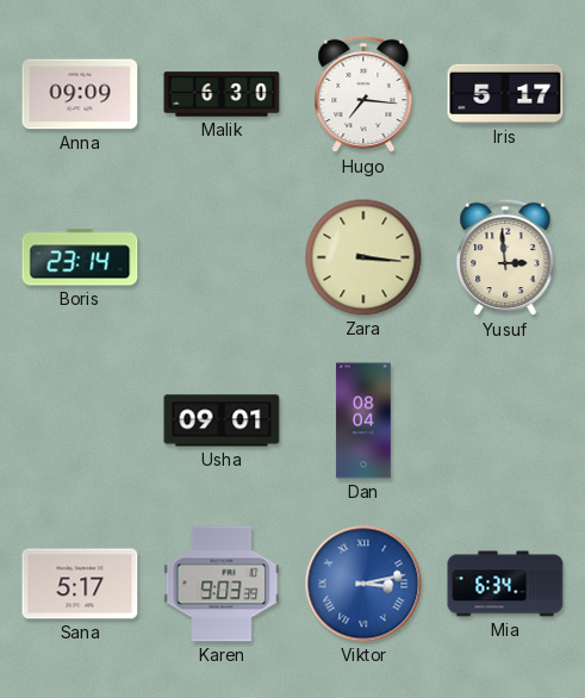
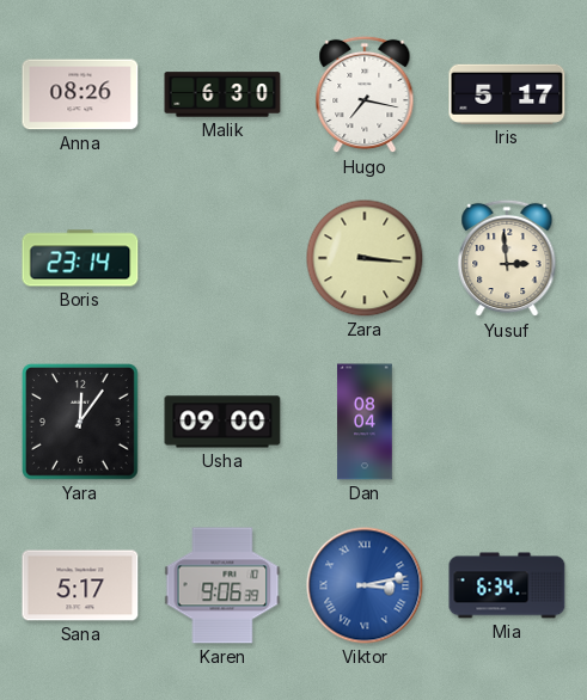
Anna: 09:09 -> 08:26
Hugo: 7:16 -> 7:17
Yara: none -> 12:06
Usha: 09:01 -> 09:00
Karen: 9:03 -> 9:06
